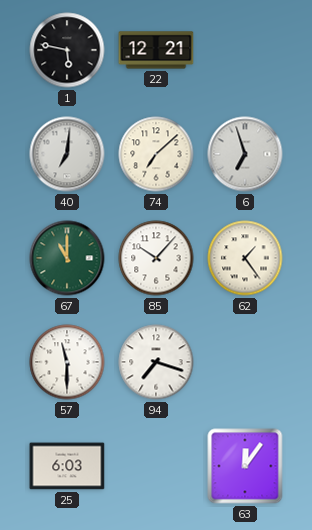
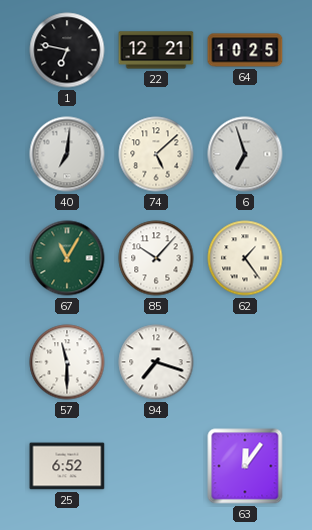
1: 5:47 -> 6:47
64: none -> 10:25
74: 7:08 -> 5:08
67: 11:00 -> 11:05
25: 6:03 -> 6:52
